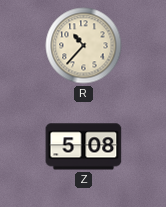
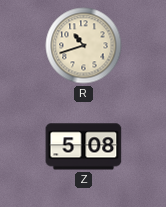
R: 10:37 -> 10:42
